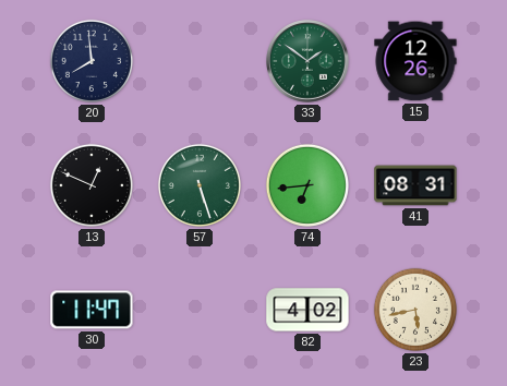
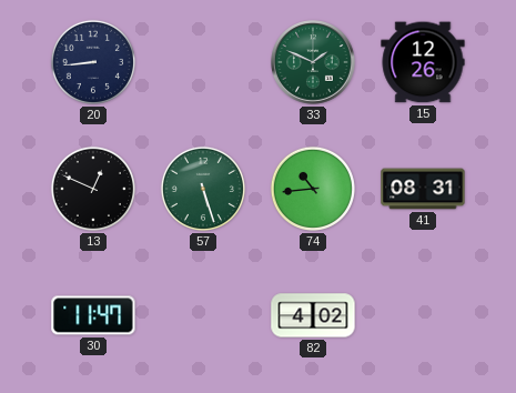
20: 7:59 -> 8:44
33: 1:51 -> 1:49
74: 6:44 -> 10:44
23: 5:43 -> none
